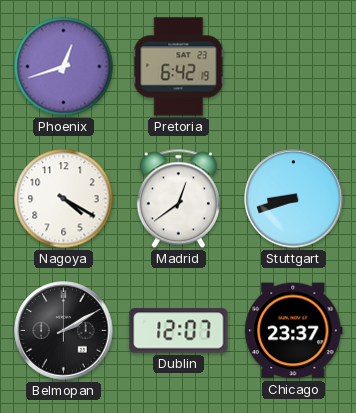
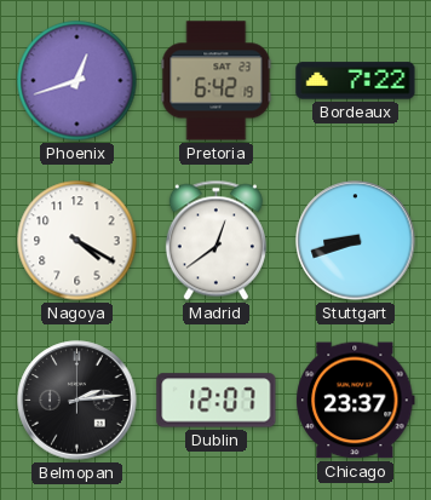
Bordeaux: none -> 7:22
Belmopan: 2:10 -> 2:14
